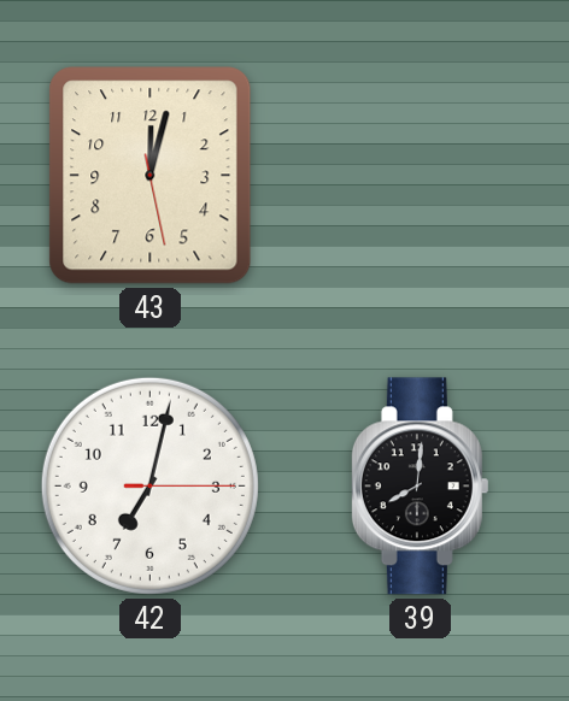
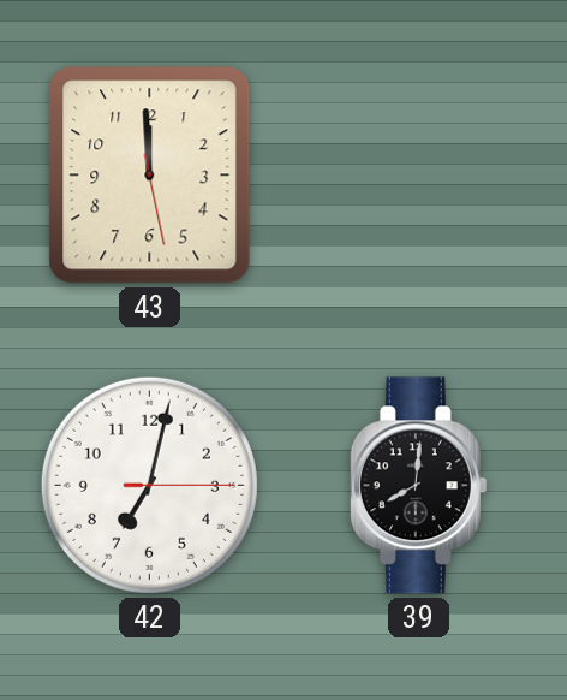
43: 12:02 -> 11:59
